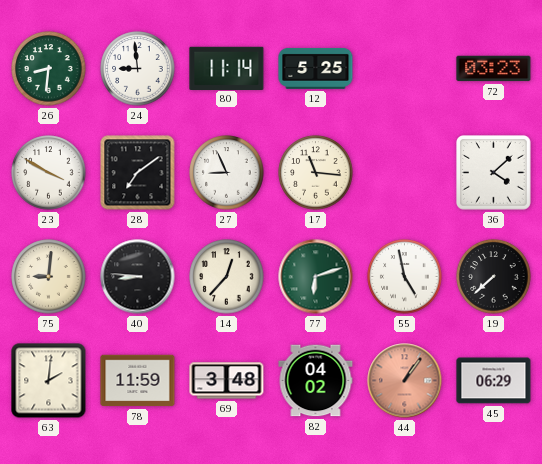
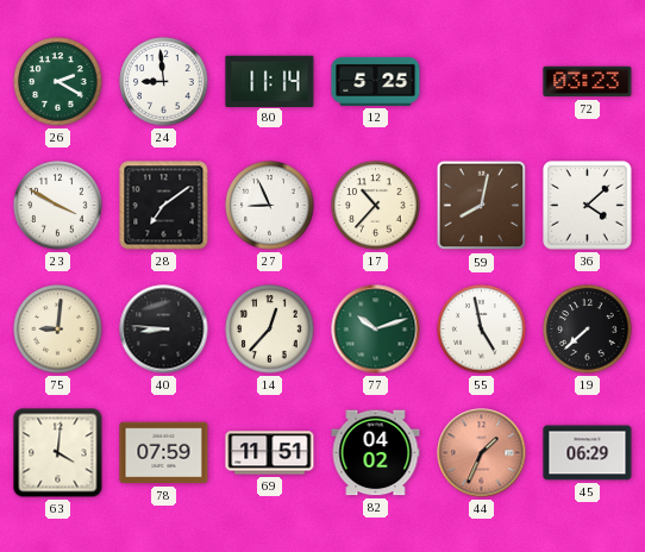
26: 8:31 -> 2:20
17: 11:16 -> 10:37
59: none -> 8:02
77: 6:12 -> 10:12
63: 2:01 -> 4:01
78: 11:59 -> 07:59
69: 3:48 -> 11:51
44: 1:06 -> 1:34
